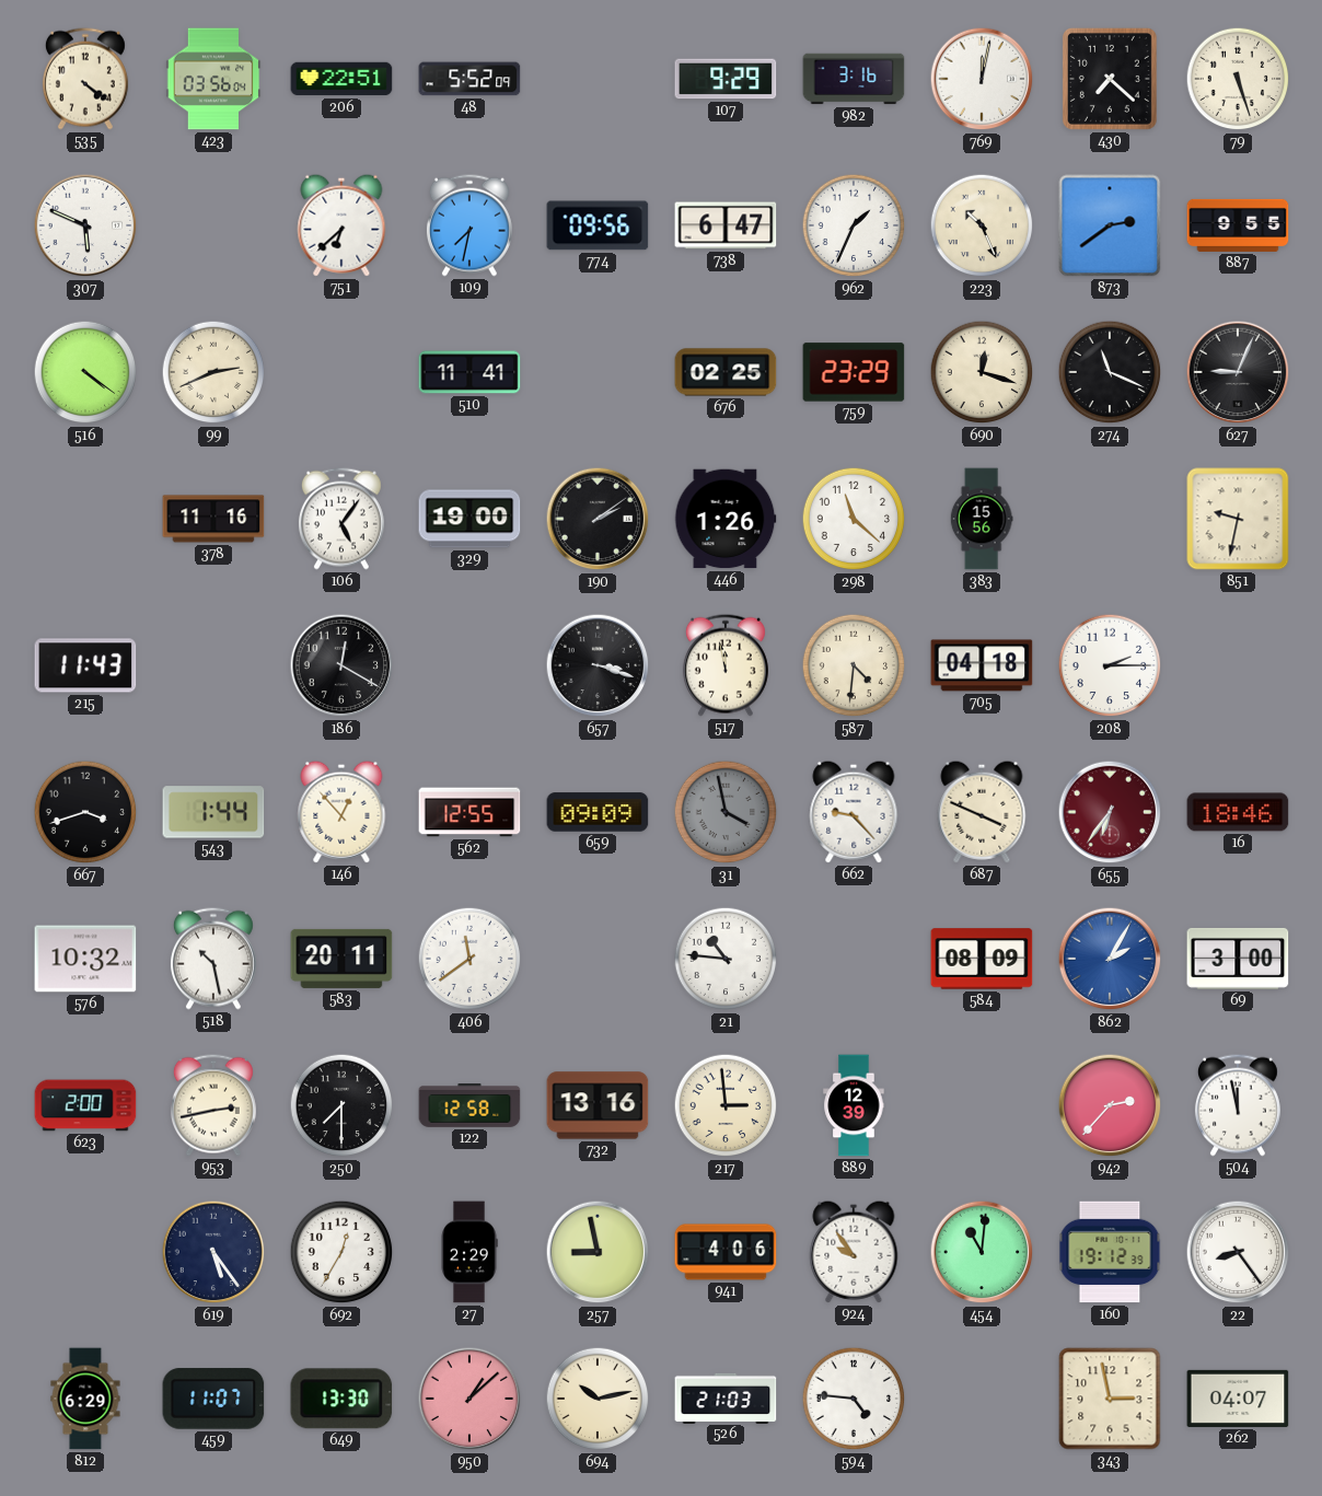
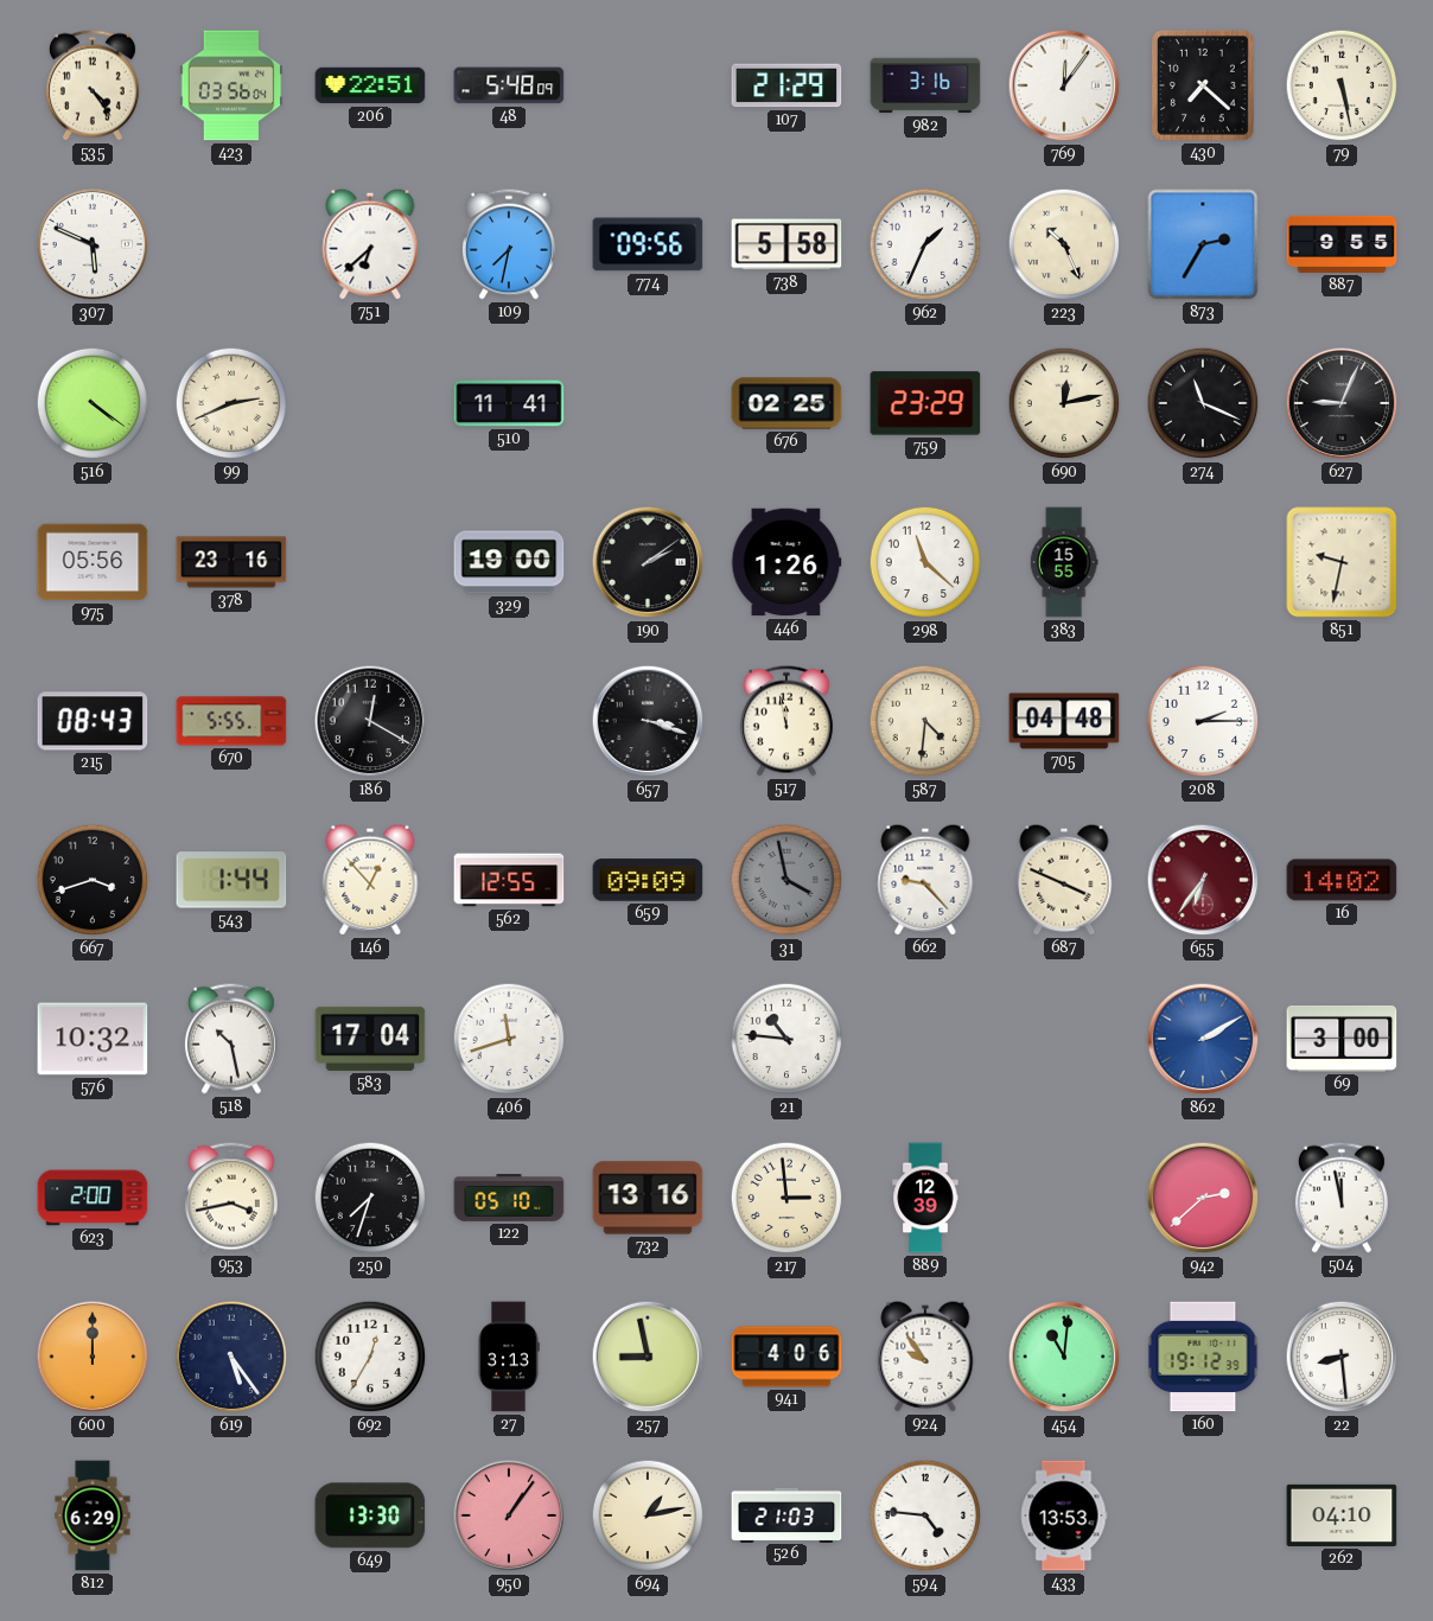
535: 4:21 -> 4:24
48: 5:52 -> 5:48
107: 9:29 -> 21:29
769: 12:02 -> 12:06
79: 5:27 -> 5:28
738: 6:47 -> 5:58
873: 2:39 -> 2:35
690: 12:18 -> 12:13
975: none -> 05:56
378: 11:16 -> 23:16
106: 5:06 -> none
383: 15:56 -> 15:55
215: 11:43 -> 08:43
670: none -> 5:55
705: 04:18 -> 04:48
16: 18:46 -> 14:02
583: 20:11 -> 17:04
406: 11:39 -> 11:42
584: 08:09 -> none
862: 2:05 -> 2:10
953: 2:43 -> 3:43
250: 7:30 -> 7:33
122: 12:58 -> 05:10
942: 2:37 -> 2:38
600: none -> 12:00
27: 2:29 -> 3:13
22: 8:24 -> 8:29
459: 11:07 -> none
950: 1:08 -> 1:06
694: 10:13 -> 1:13
433: none -> 13:53
343: 2:58 -> none
262: 04:07 -> 04:10
